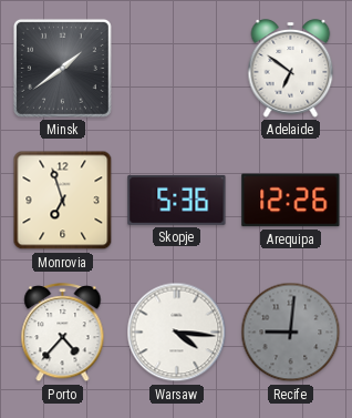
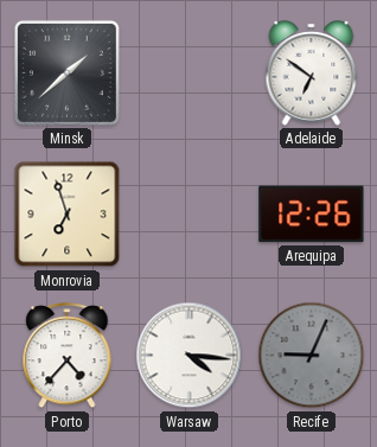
Minsk: 1:39 -> 1:38
Skopje: 5:36 -> none
Recife: 9:01 -> 9:04
